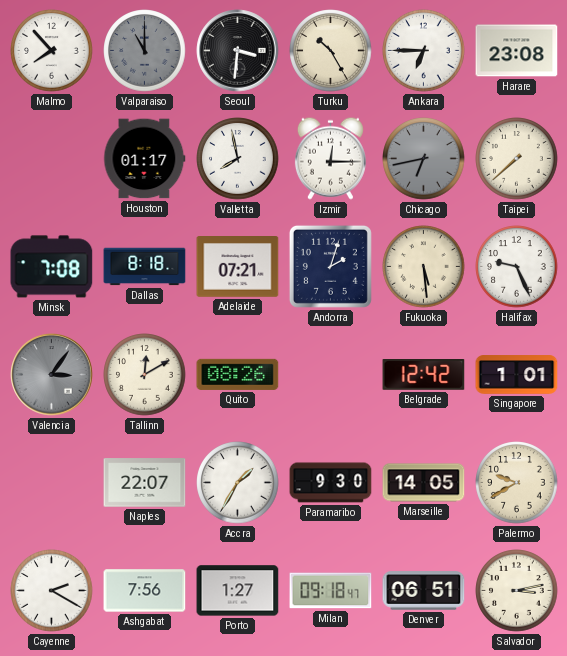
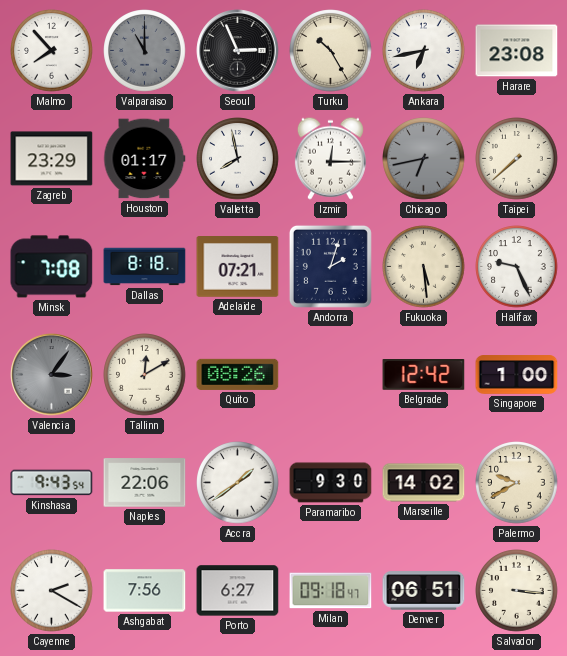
Seoul: 3:31 -> 2:56
Ankara: 6:45 -> 6:43
Zagreb: none -> 23:29
Singapore: 1:01 -> 1:00
Kinshasa: none -> 9:43
Naples: 22:07 -> 22:06
Accra: 1:35 -> 1:39
Marseille: 14:05 -> 14:02
Porto: 1:27 -> 6:27
Salvador: 3:13 -> 3:16
